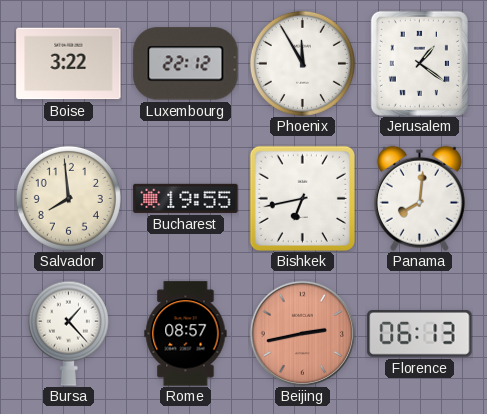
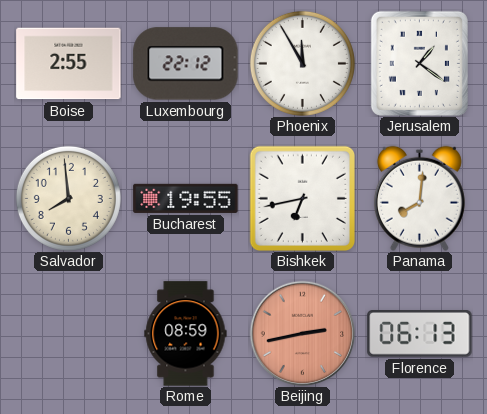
Boise: 3:22 -> 2:55
Bursa: 1:23 -> none
Rome: 08:57 -> 08:59
